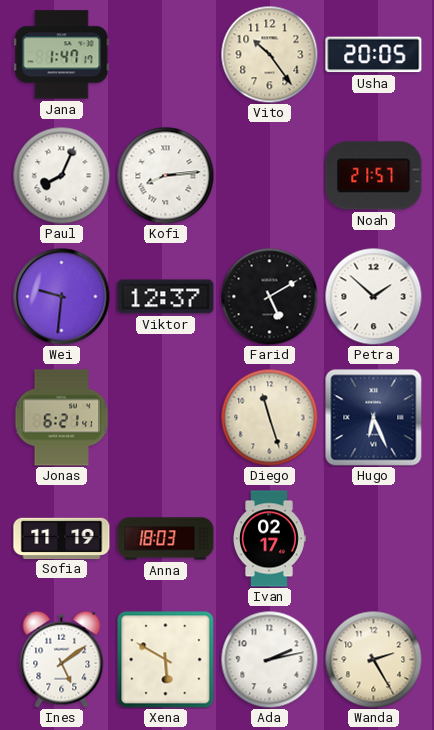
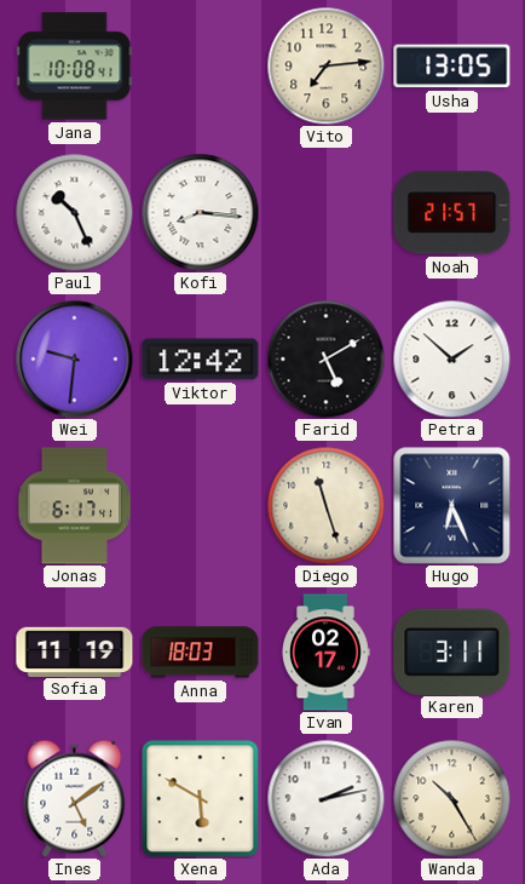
Jana: 1:47 -> 10:08
Vito: 10:24 -> 7:14
Usha: 20:05 -> 13:05
Paul: 8:04 -> 10:26
Kofi: 8:14 -> 8:16
Viktor: 12:37 -> 12:42
Jonas: 6:21 -> 6:17
Karen: none -> 3:11
Wanda: 2:25 -> 10:25
